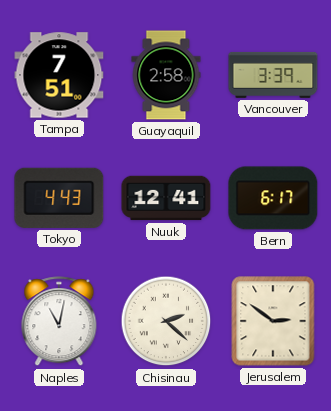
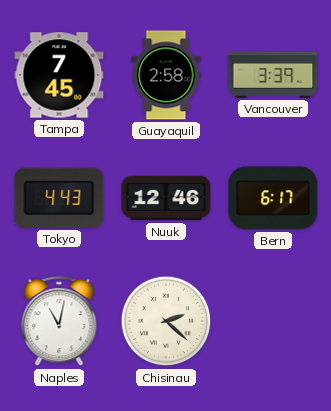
Tampa: 7:51 -> 7:45
Nuuk: 12:41 -> 12:46
Jerusalem: 2:51 -> none
